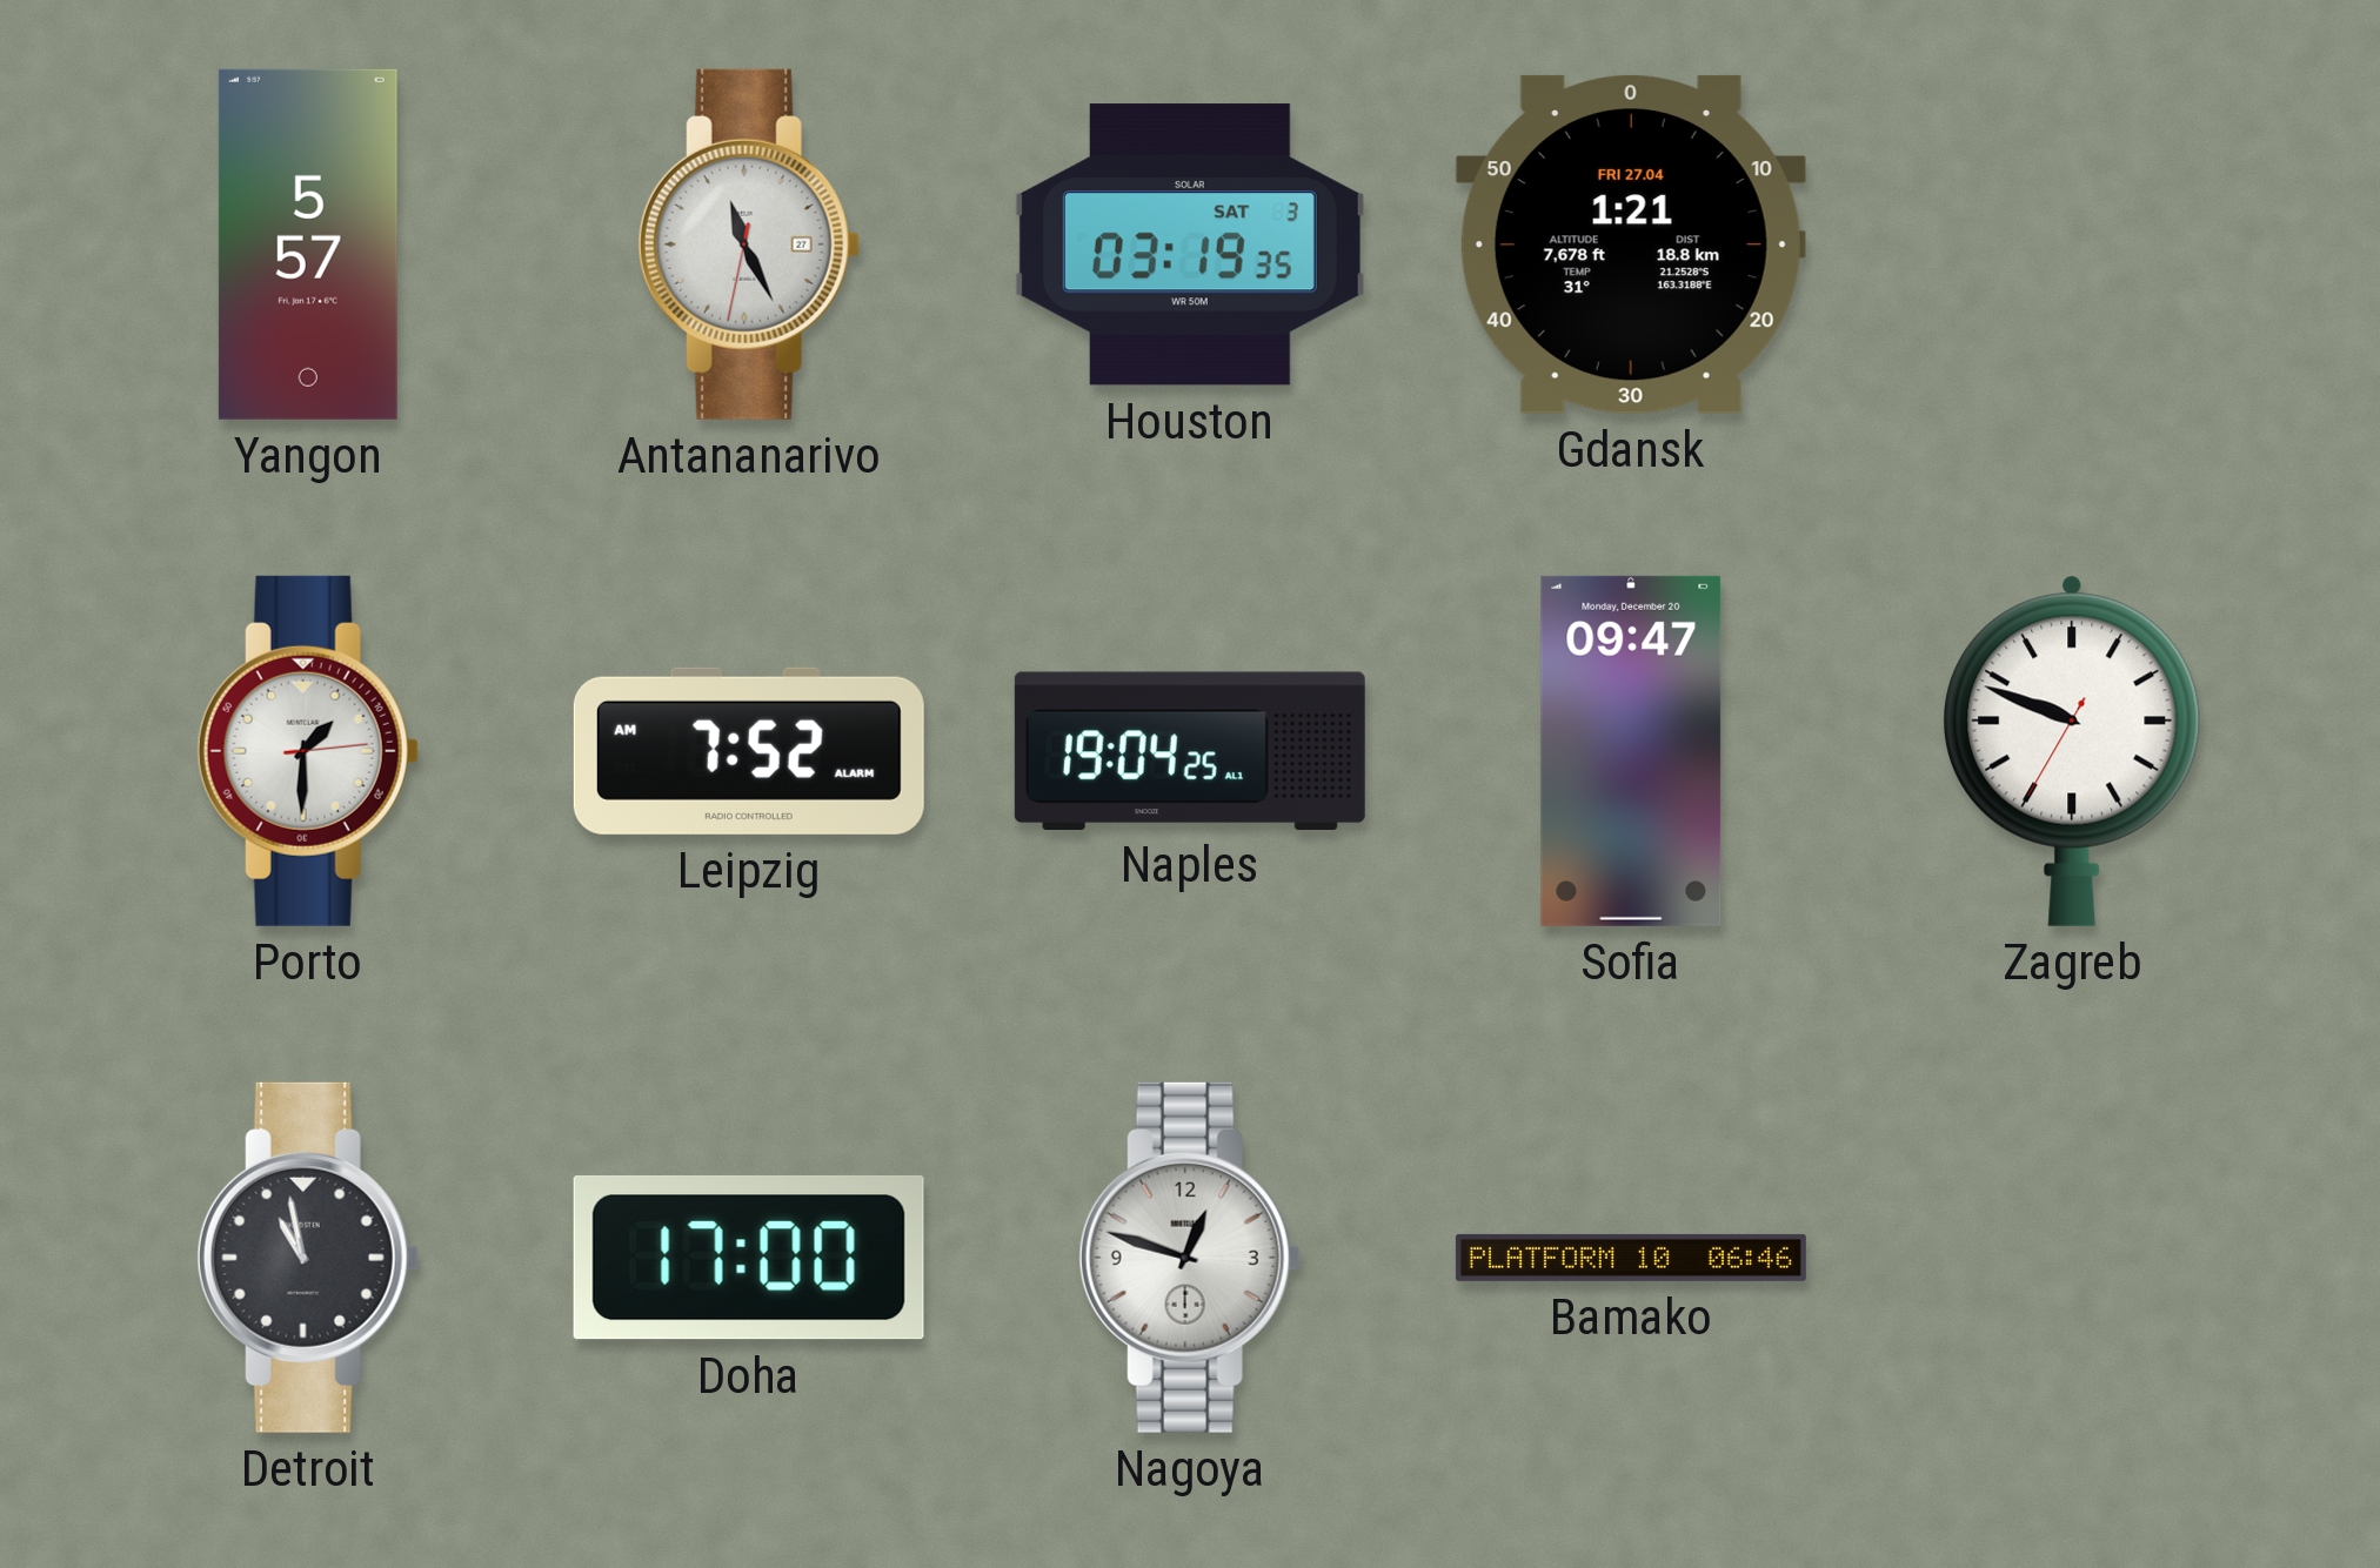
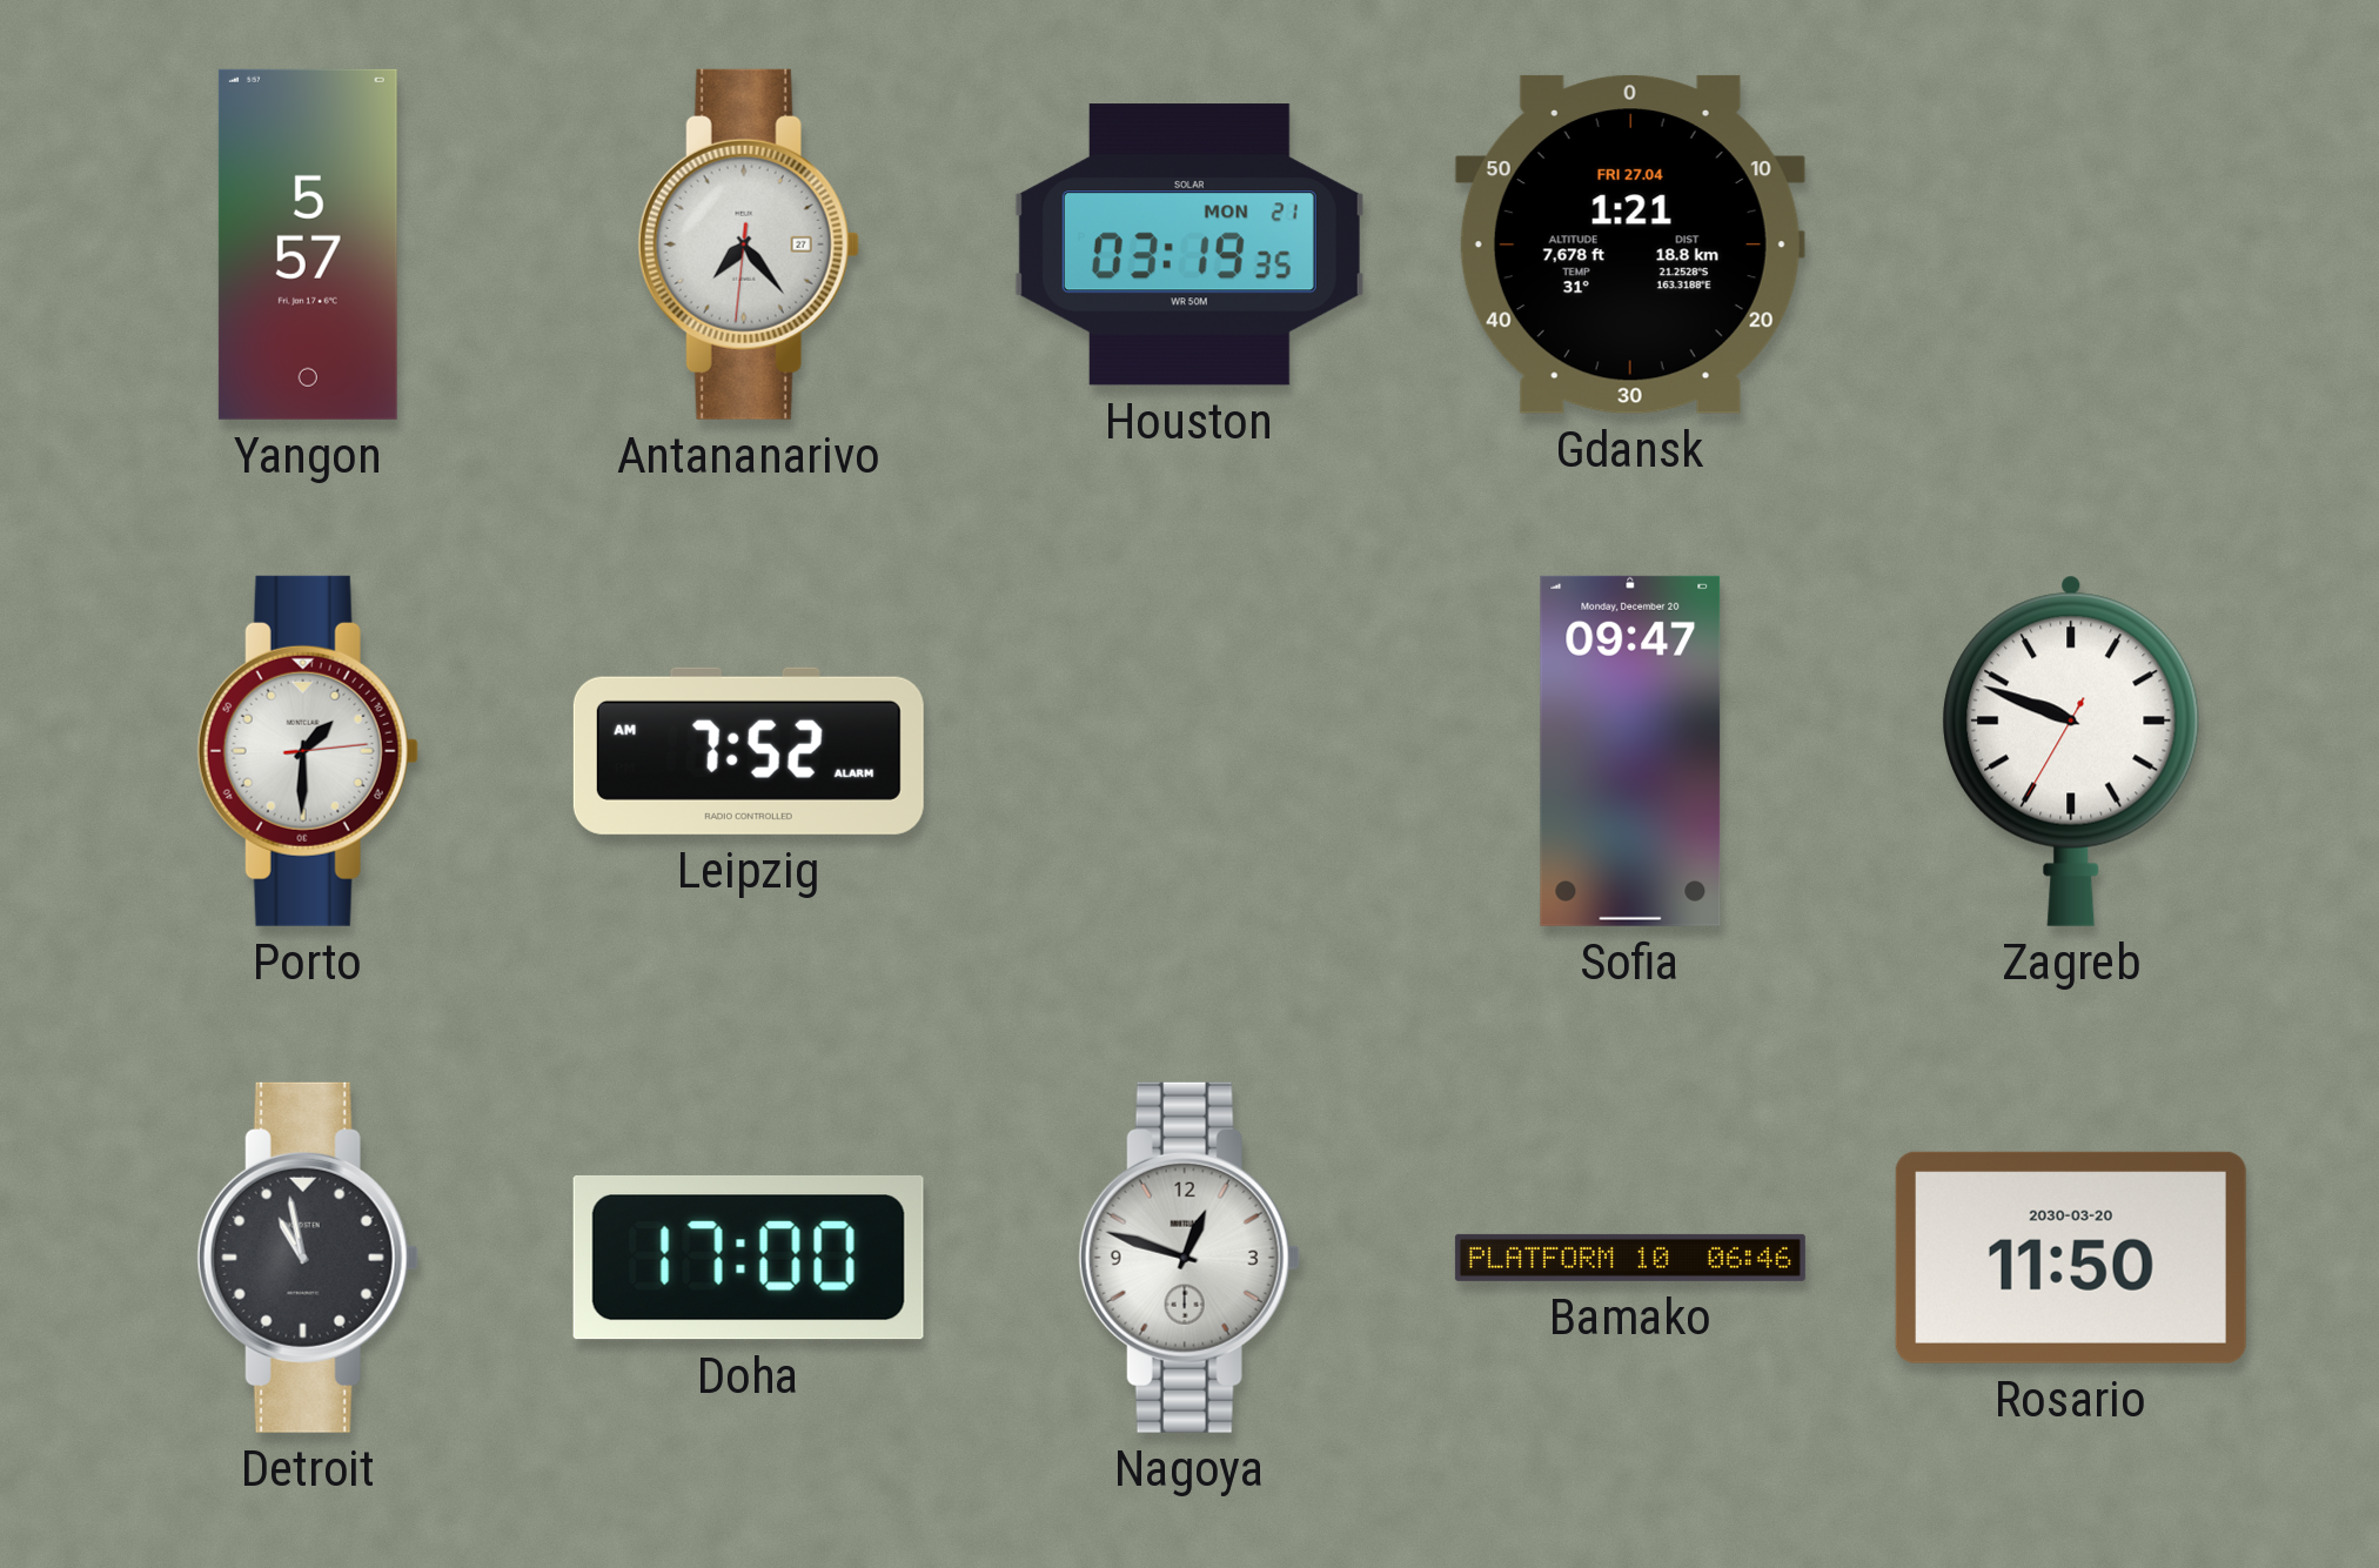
Antananarivo: 11:25 -> 7:23
Houston date: SAT 3 -> MON 21
Naples: 19:04 -> none
Rosario: none -> 11:50
